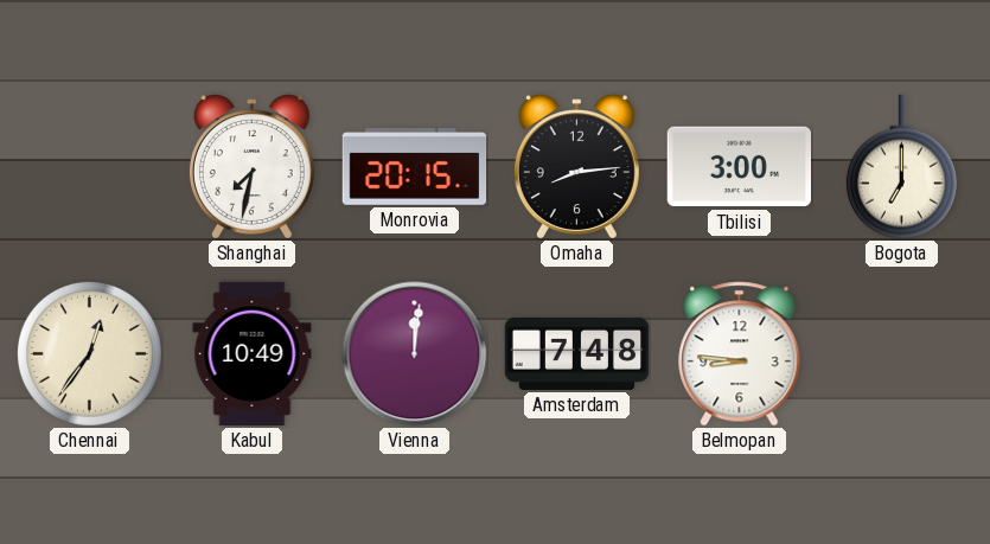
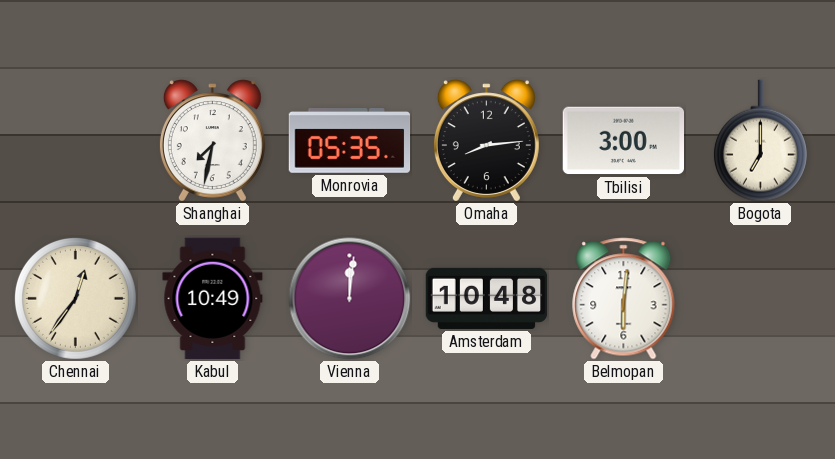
Monrovia: 20:15 -> 05:35
Amsterdam: 7:48 -> 10:48
Belmopan: 8:46 -> 6:01
